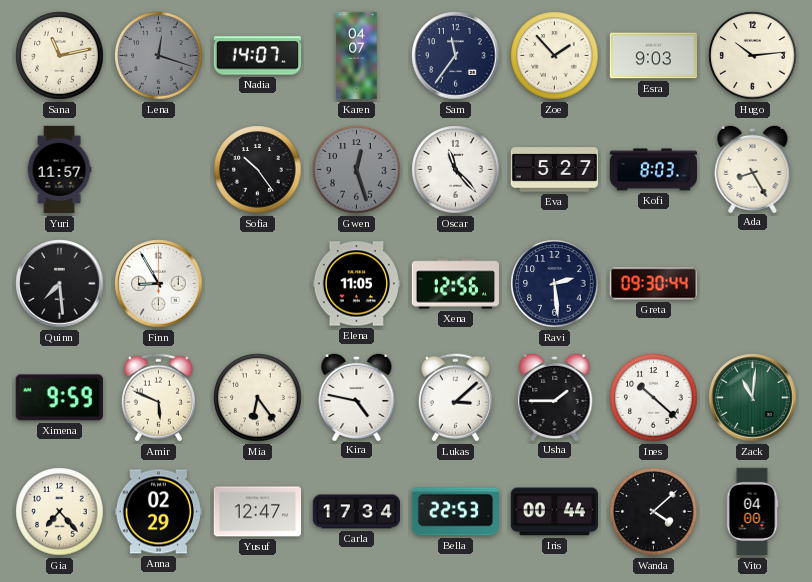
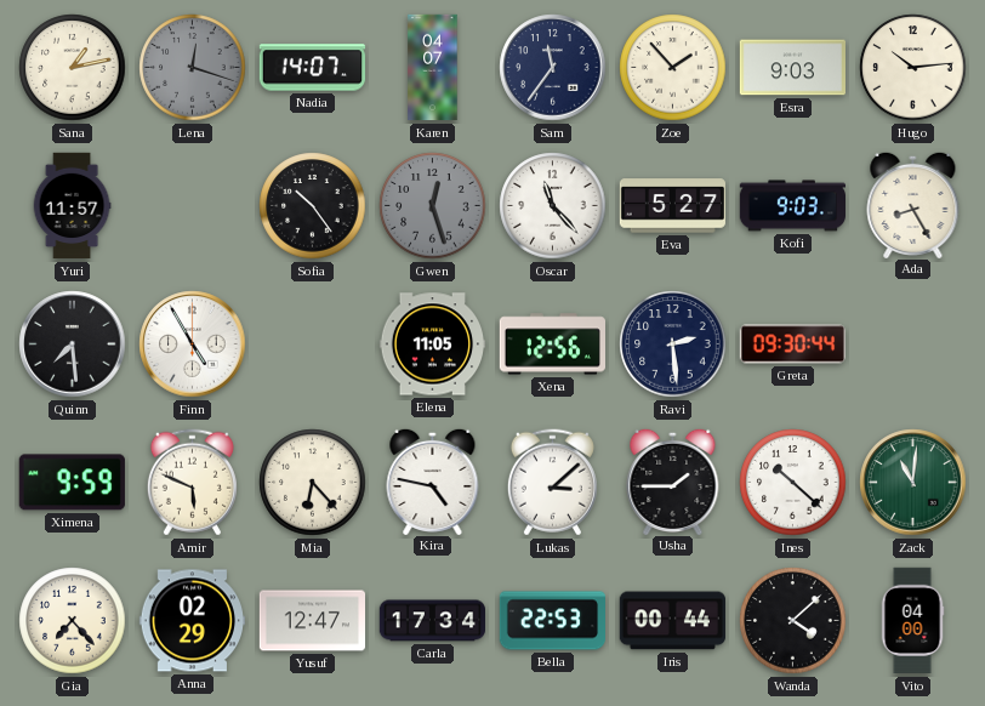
Sana: 11:13 -> 1:13
Kofi: 8:03 -> 9:03
Finn: 8:55 -> 4:55
Mia: 6:24 -> 6:23
